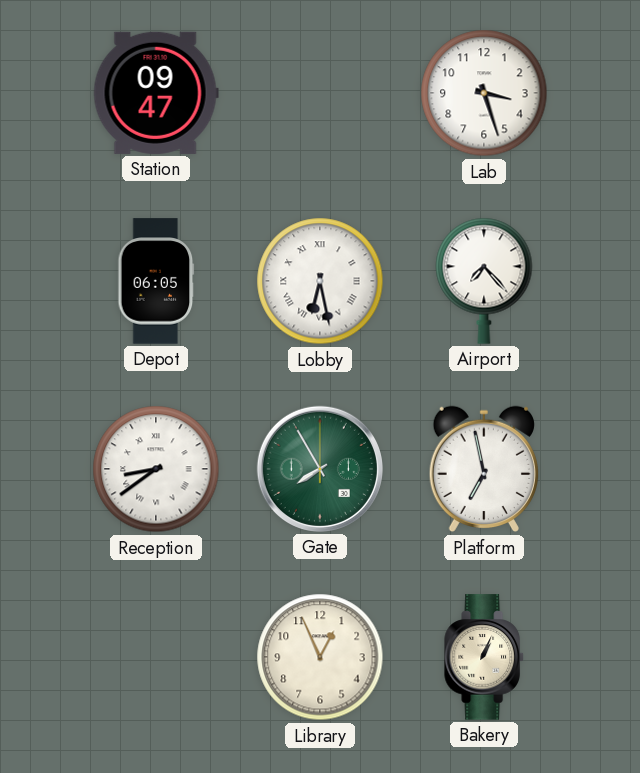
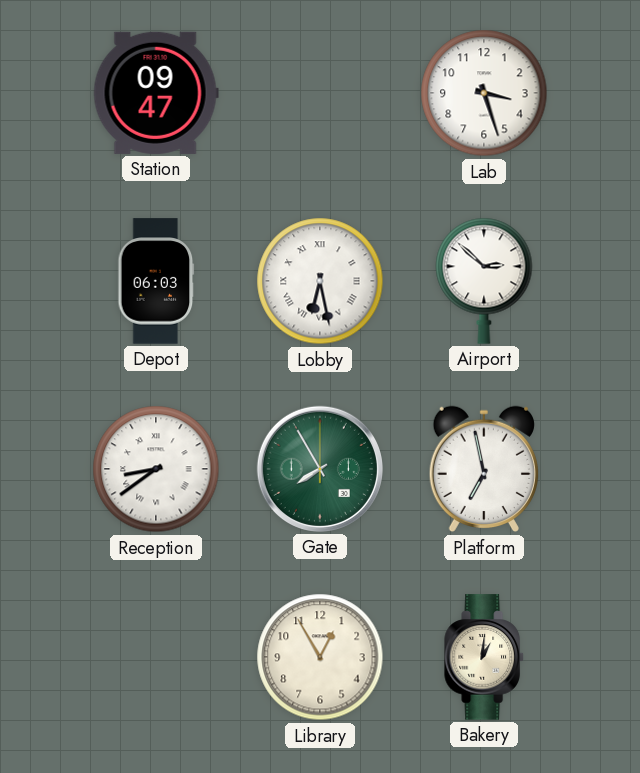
Depot: 06:05 -> 06:03
Airport: 7:23 -> 2:52
Library: 12:56 -> 12:55
Bakery: 1:04 -> 1:01
